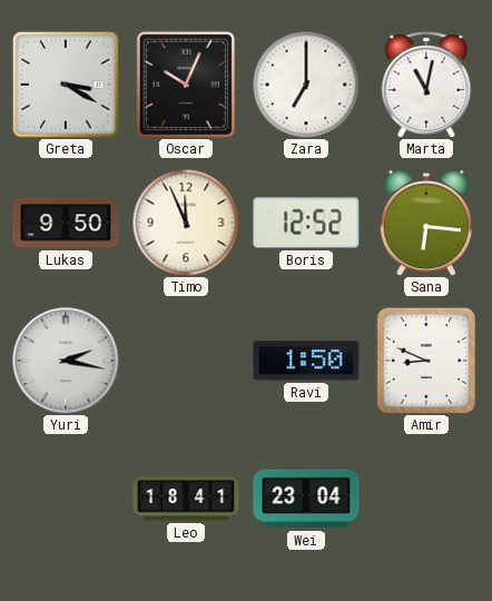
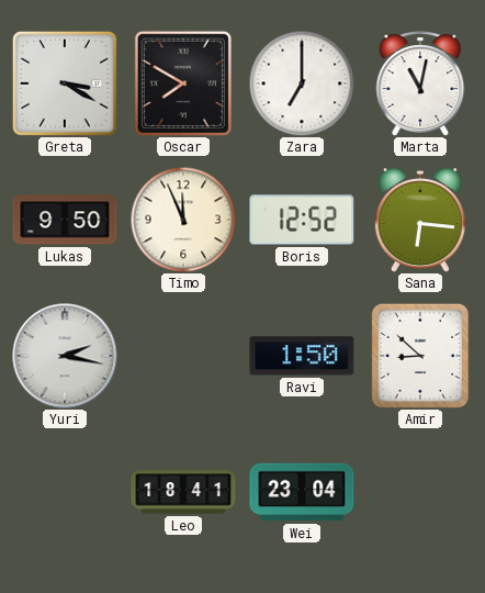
Oscar: 10:04 -> 7:50
Amir: 8:49 -> 8:52
